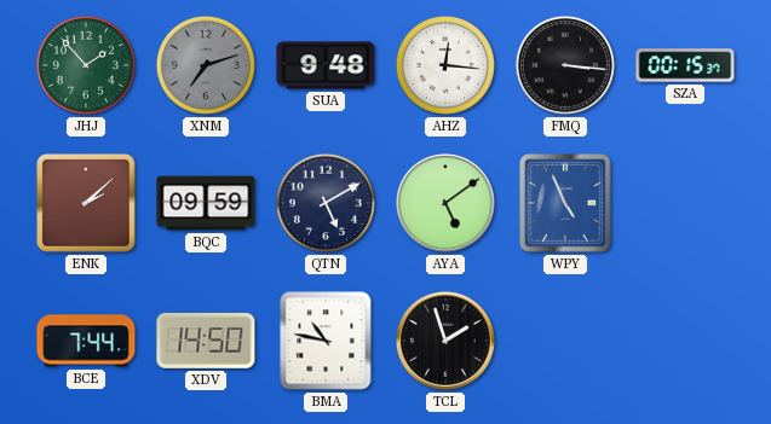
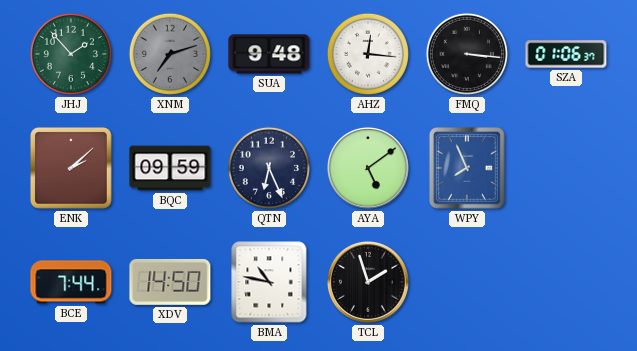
SZA: 00:15 -> 01:06
QTN: 5:10 -> 6:26
WPY: 4:56 -> 7:56
